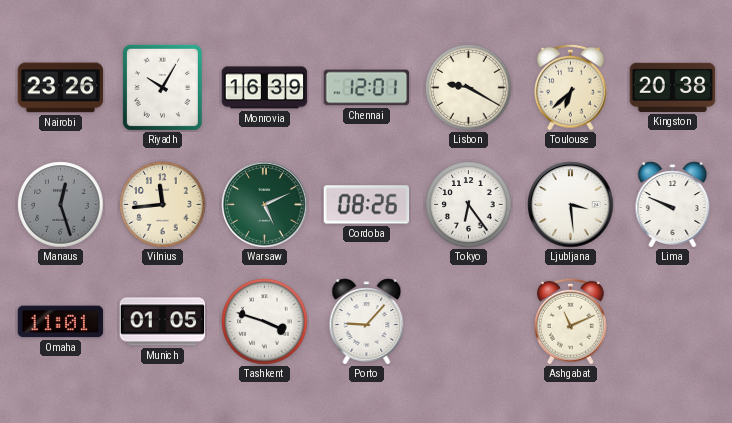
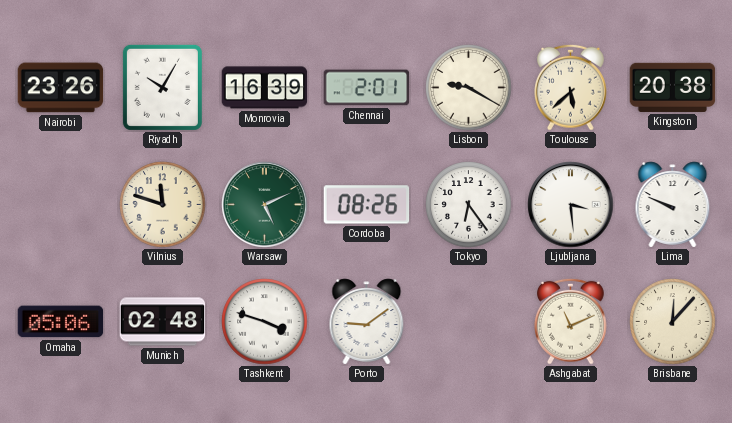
Chennai: 12:01 -> 2:01
Toulouse: 6:38 -> 5:38
Manaus: 12:27 -> none
Vilnius: 11:44 -> 11:48
Omaha: 11:01 -> 05:06
Munich: 01:05 -> 02:48
Porto: 9:07 -> 9:09
Brisbane: none -> 12:07
